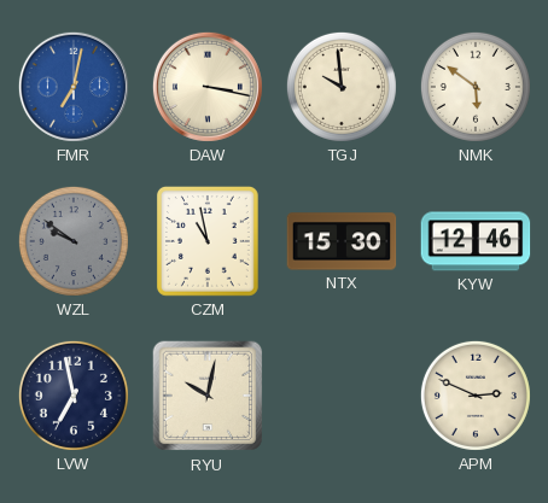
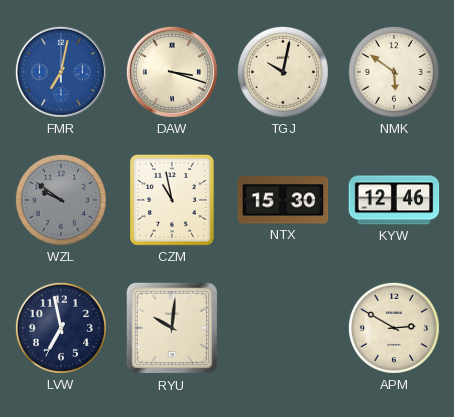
DAW: 3:17 -> 3:18
TGJ: 9:59 -> 10:02
RYU: 10:02 -> 10:01
APM: 2:49 -> 2:50
